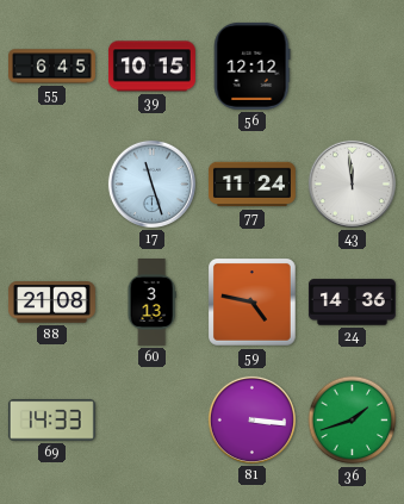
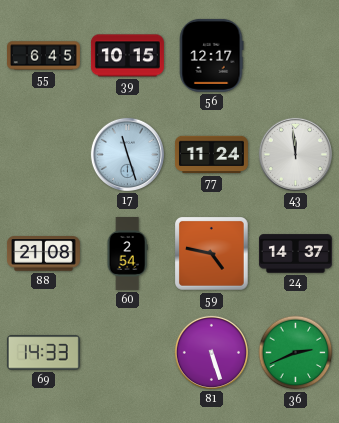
56: 12:12 -> 12:17
60: 3:13 -> 2:54
24: 14:36 -> 14:37
81: 3:16 -> 5:27
36: 1:42 -> 2:41
